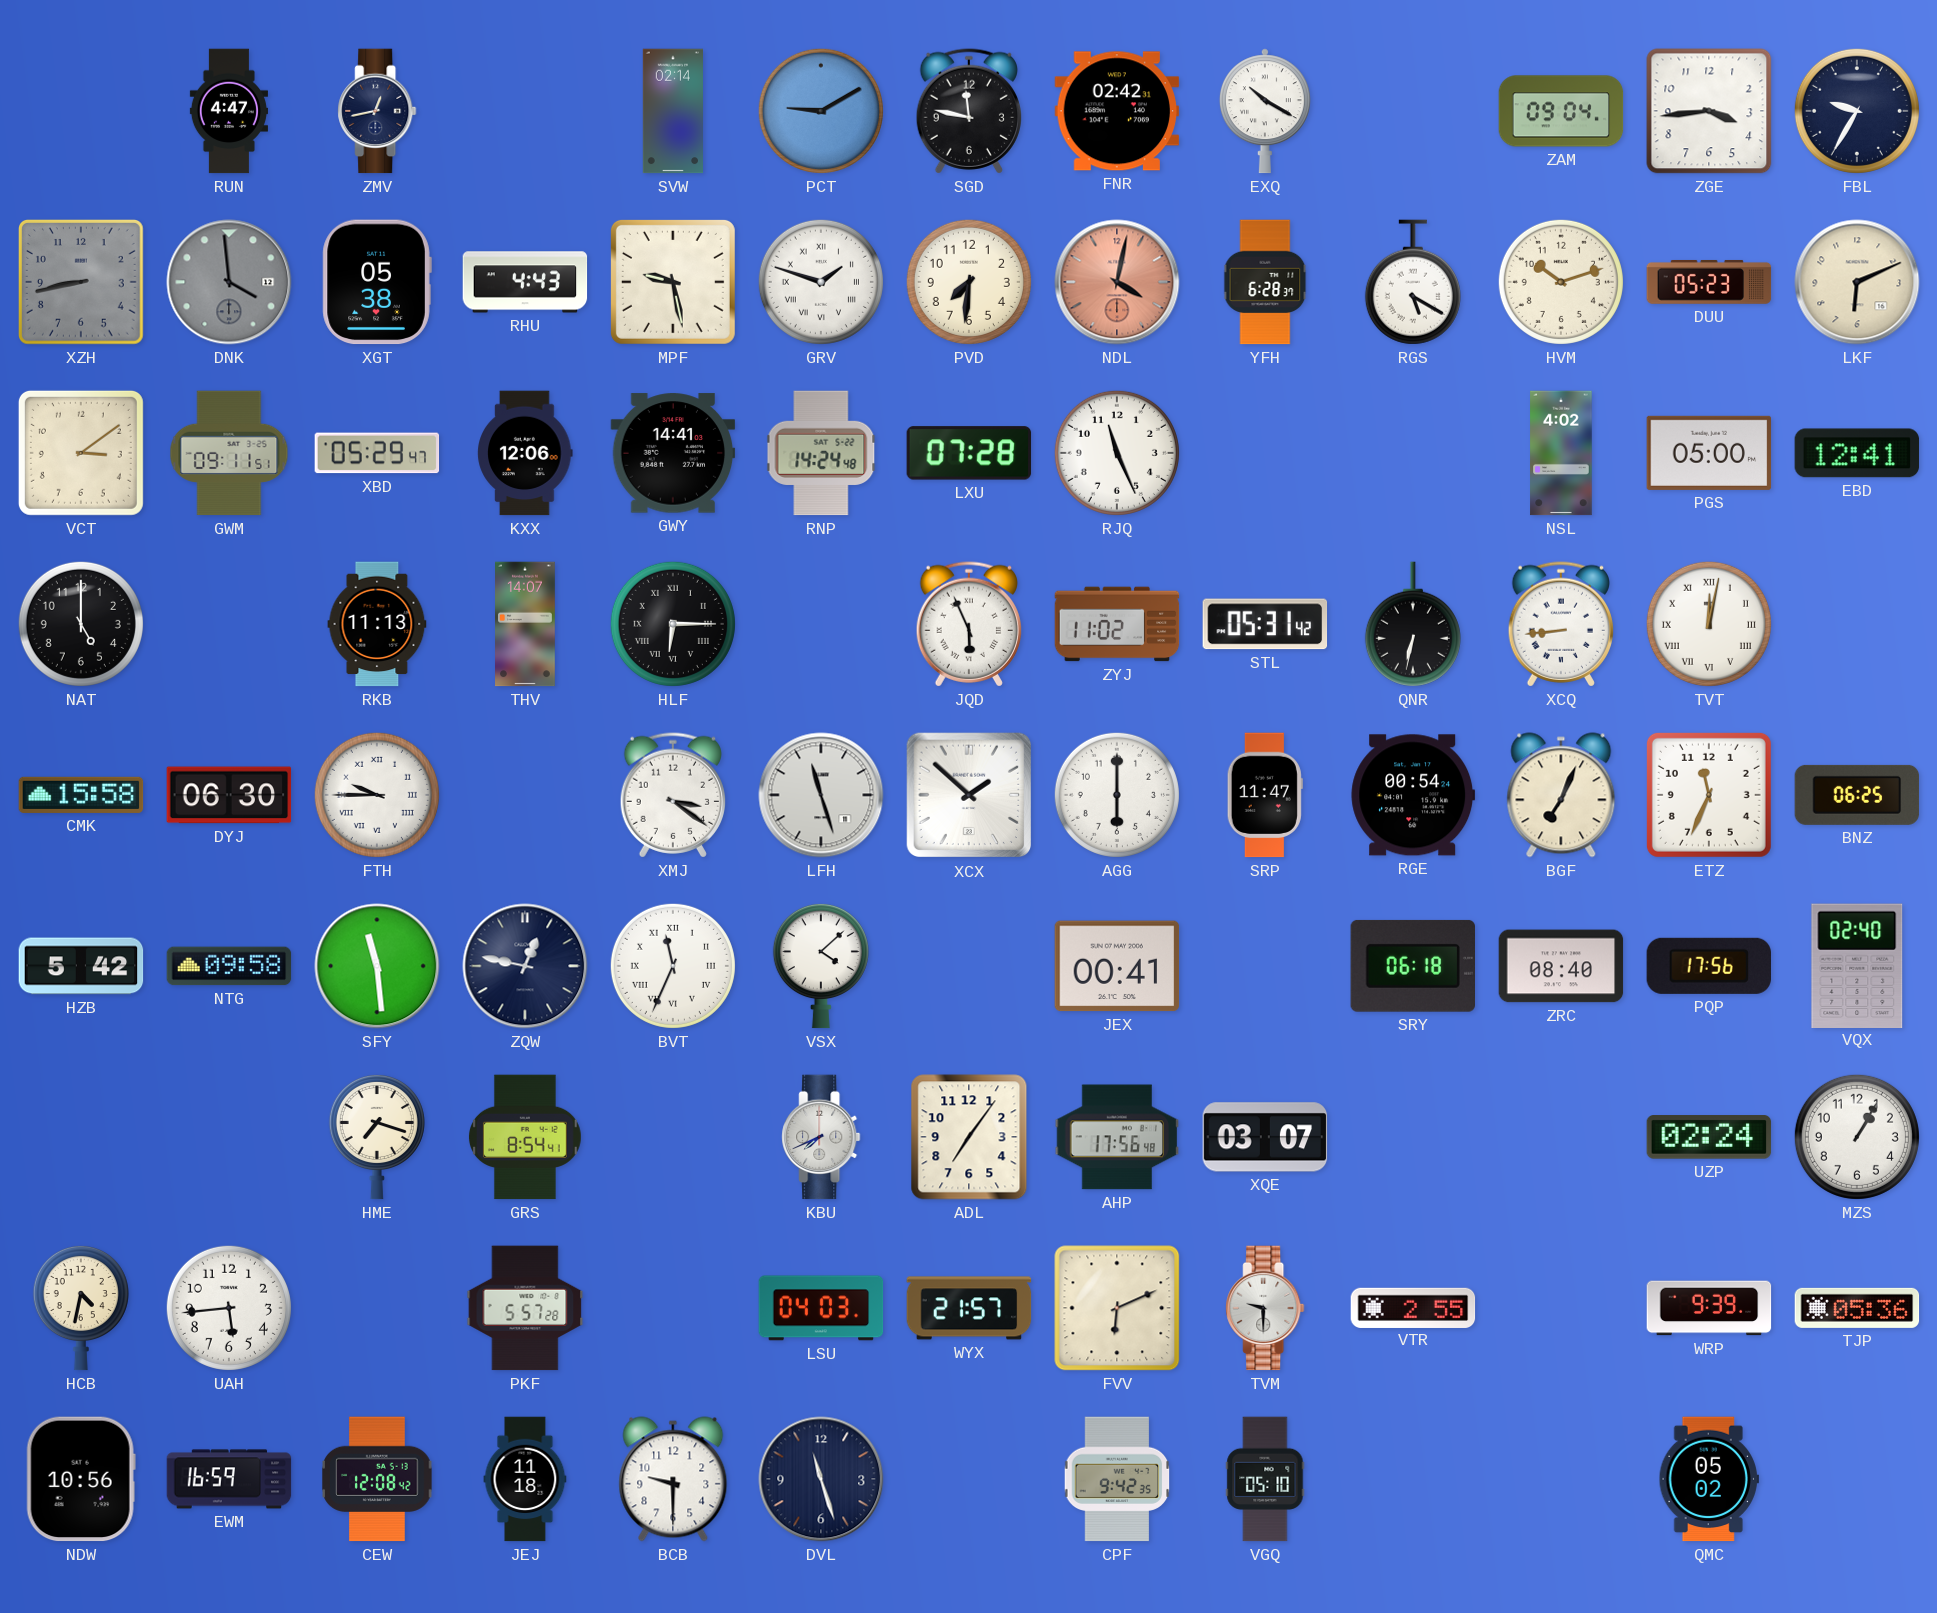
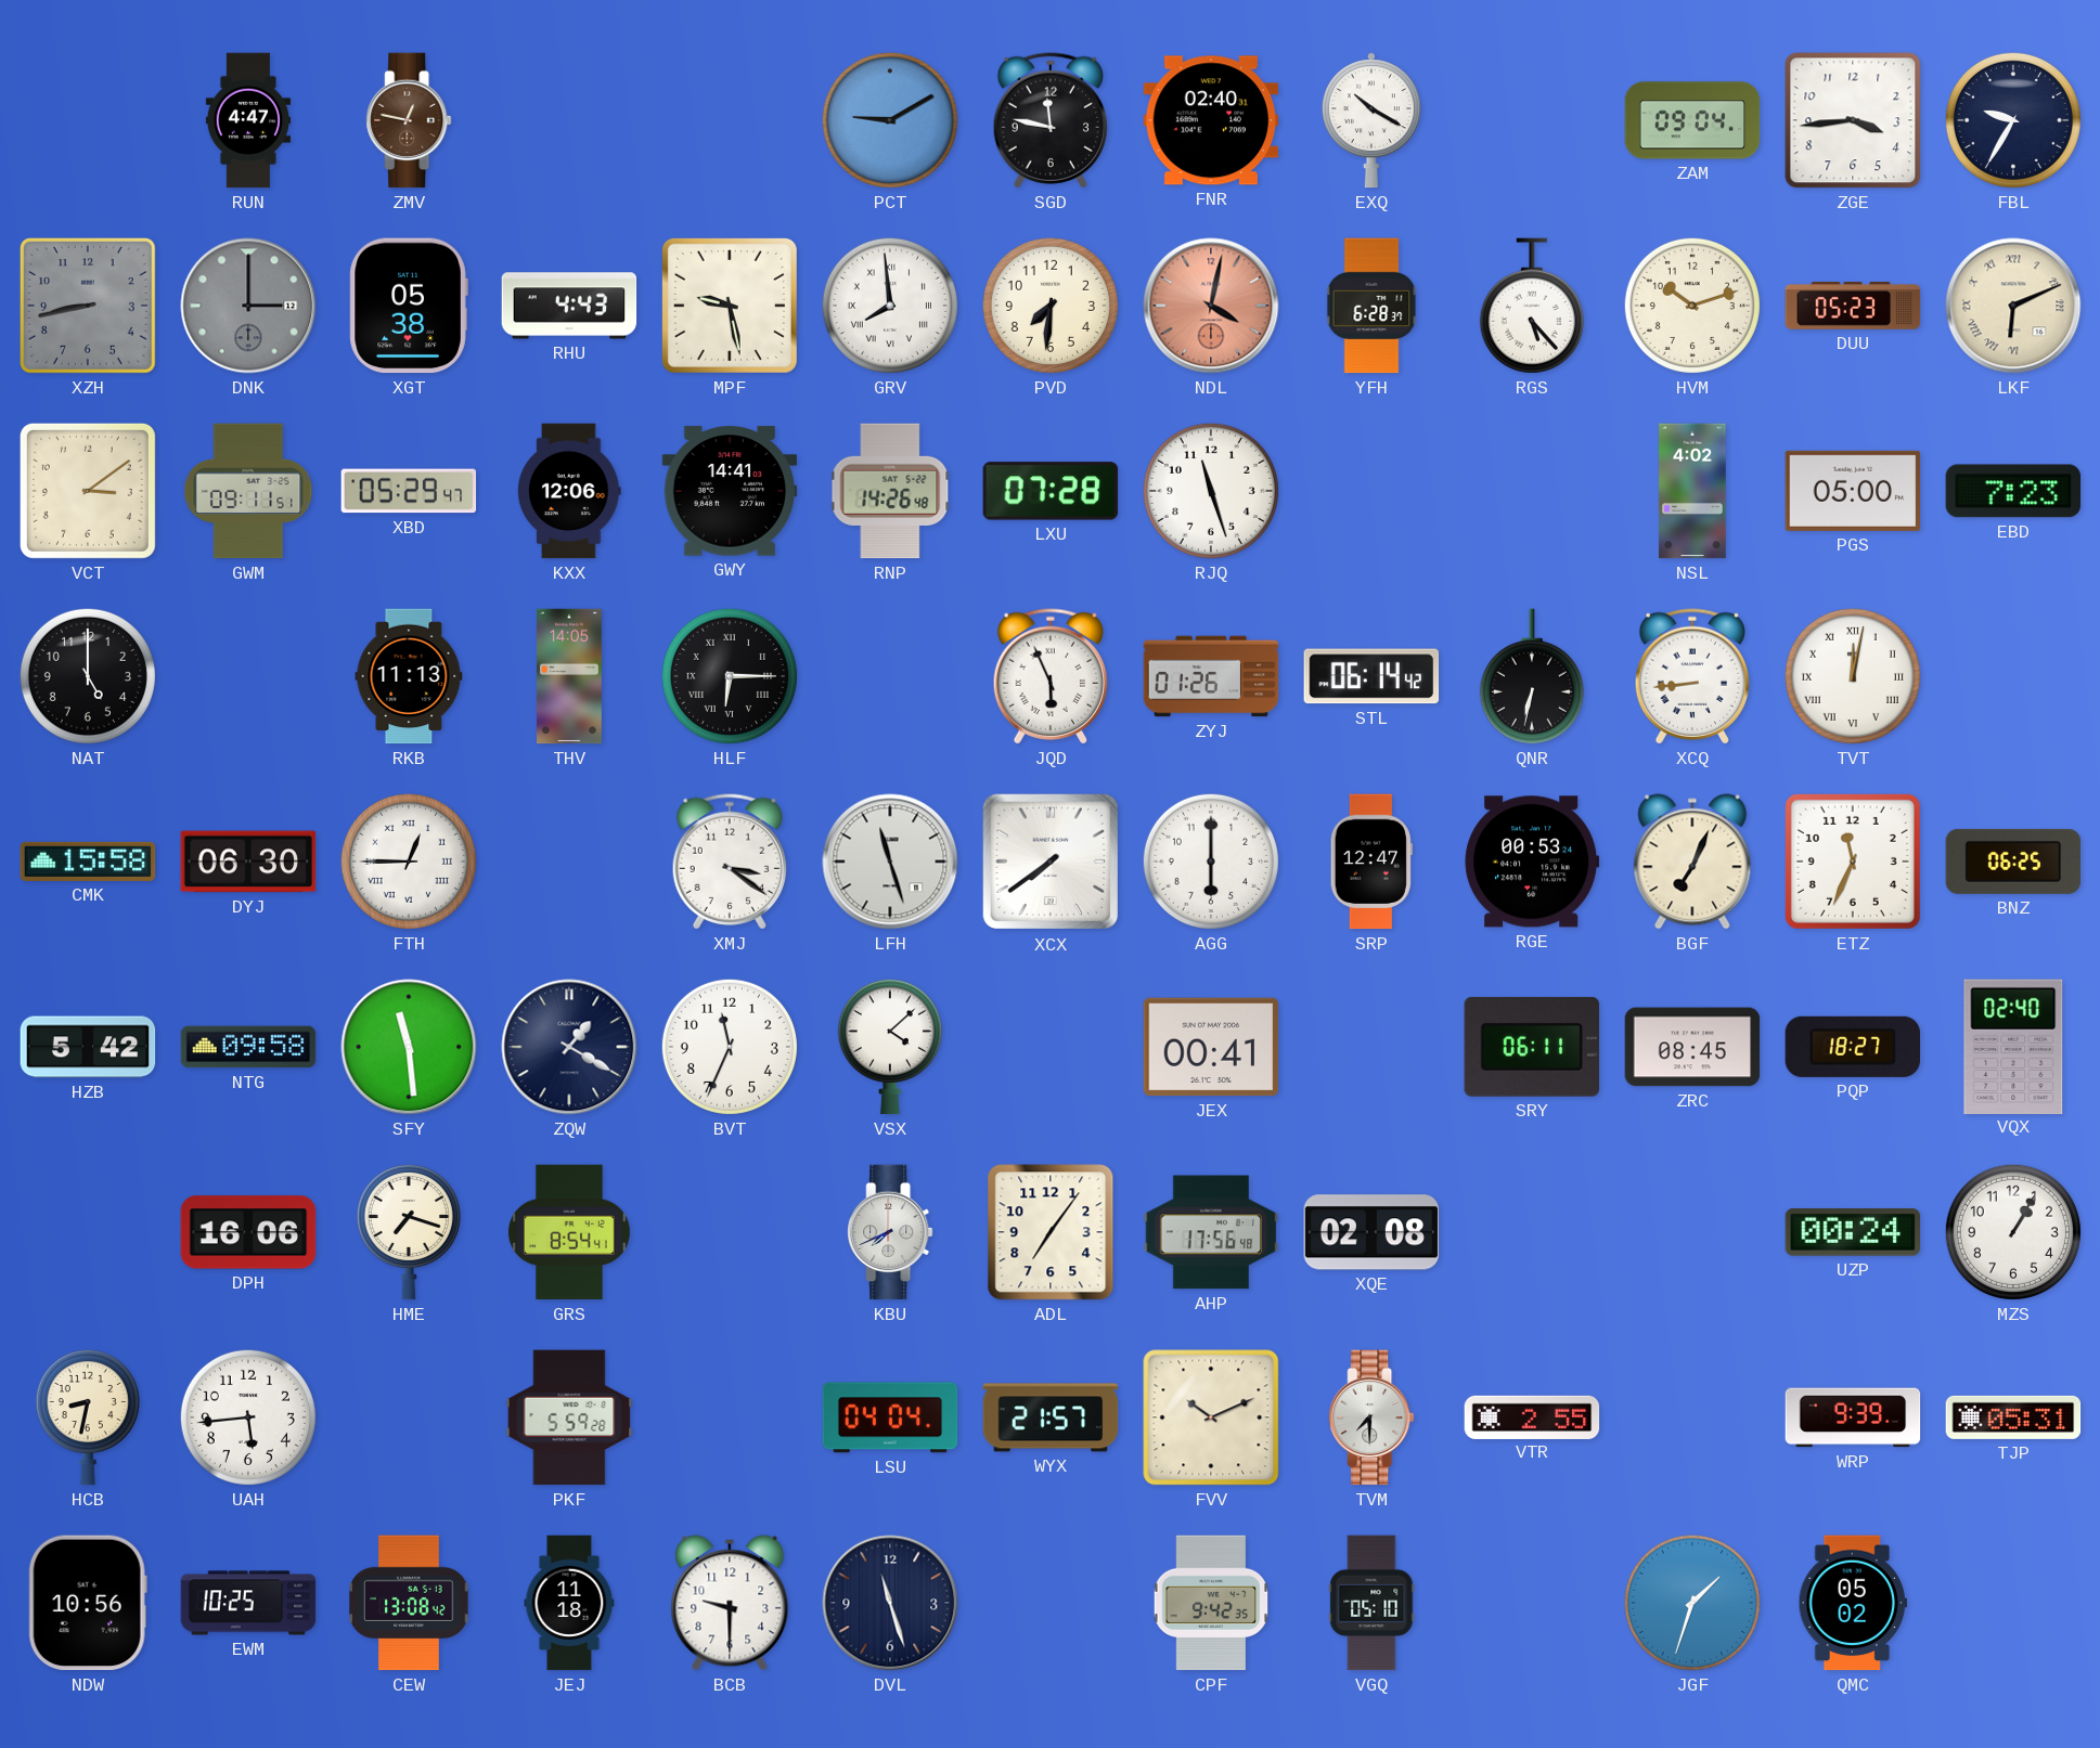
ZMV: 12:43 -> 12:47
ZMV dial: navy -> brown
SVW: 02:14 -> none
FNR: 02:42 -> 02:40
DNK: 3:59 -> 3:00
GRV: 1:48 -> 7:59
RGS: 5:20 -> 5:23
LKF numerals: Arabic -> Roman
RNP: 14:24 -> 14:26
RJQ: 11:26 -> 11:27
EBD: 12:41 -> 7:23
THV: 14:07 -> 14:05
ZYJ: 11:02 -> 01:26
STL: 05:31 -> 06:14
FTH: 9:45 -> 12:45
XCX: 1:52 -> 7:39
SRP: 11:47 -> 12:47
RGE: 00:54 -> 00:53
ZQW: 12:47 -> 1:20
BVT numerals: Roman -> Arabic
SRY: 06:18 -> 06:11
ZRC: 08:40 -> 08:45
PQP: 17:56 -> 18:27
DPH: none -> 16:06
XQE: 03:07 -> 02:08
UZP: 02:24 -> 00:24
HCB: 4:32 -> 8:32
PKF: 5:57 -> 5:59
LSU: 04:03 -> 04:04
FVV: 6:11 -> 10:11
TVM: 9:30 -> 7:30
TJP: 05:36 -> 05:31
EWM: 16:59 -> 10:25
CEW: 12:08 -> 13:08
JGF: none -> 1:33
